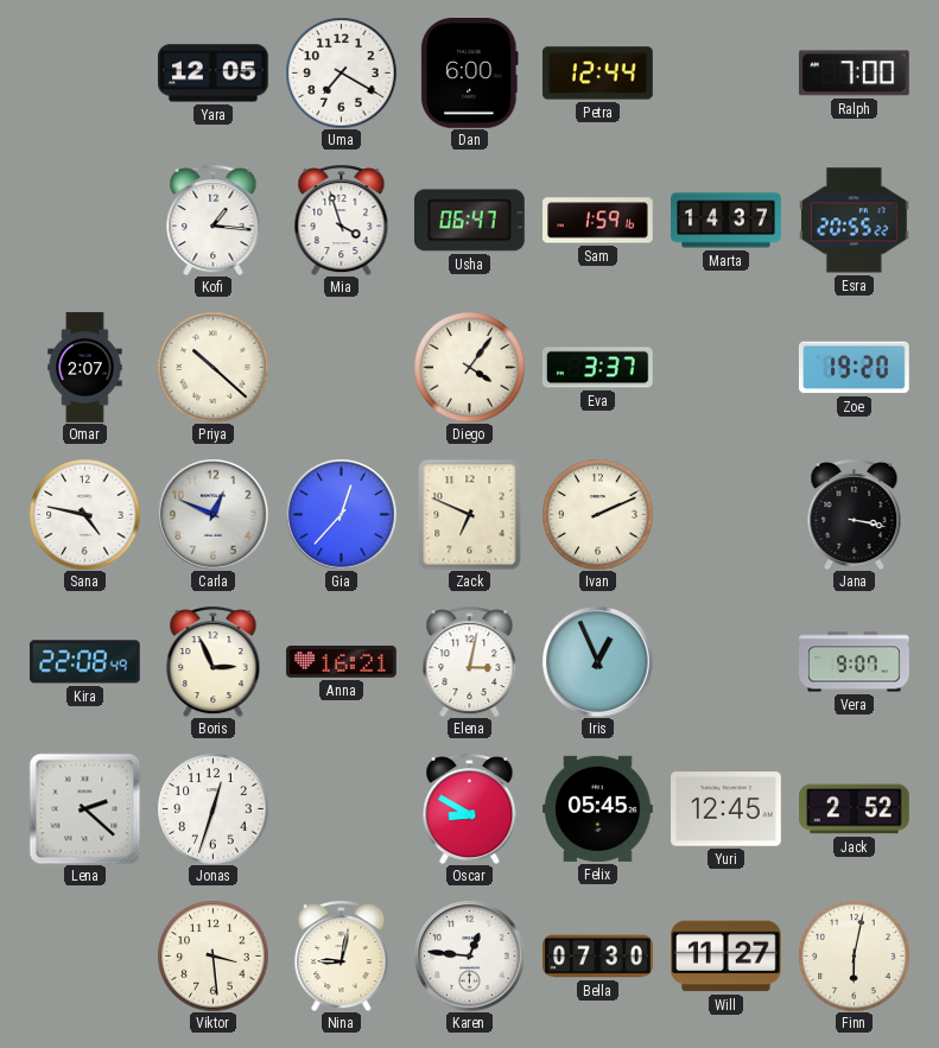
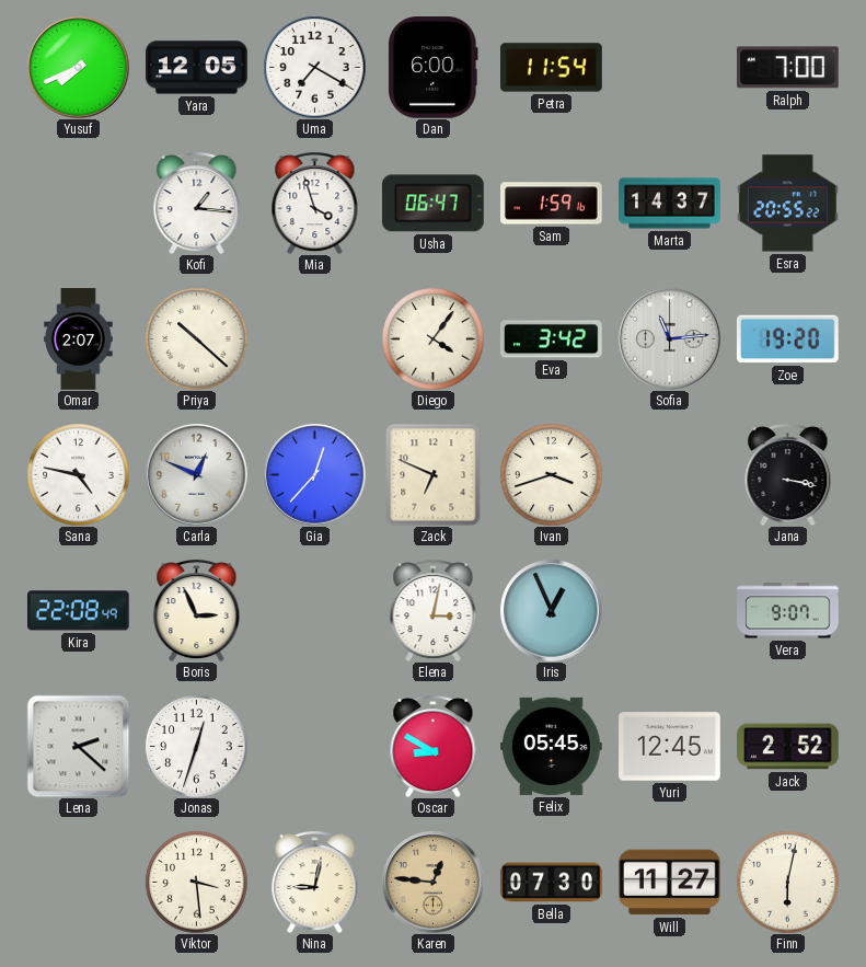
Yusuf: none -> 7:41
Petra: 12:44 -> 11:54
Eva: 3:37 -> 3:42
Sofia: none -> 11:14
Ivan: 2:11 -> 3:42
Anna: 16:21 -> none
Karen dial: white -> champagne
